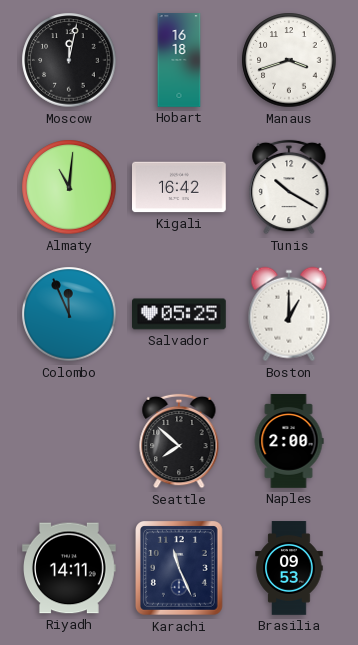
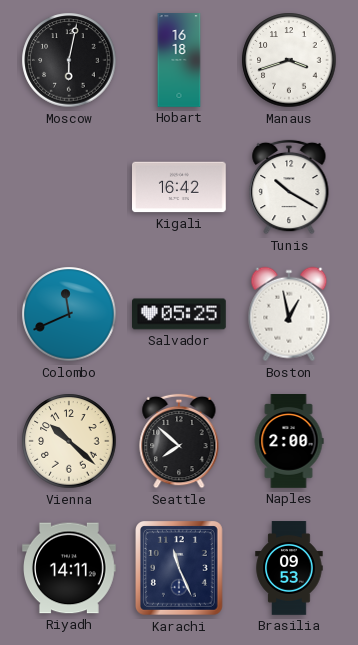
Moscow: 12:02 -> 6:02
Almaty: 11:01 -> none
Colombo: 11:56 -> 11:41
Boston: 1:00 -> 12:58
Vienna: none -> 10:22
